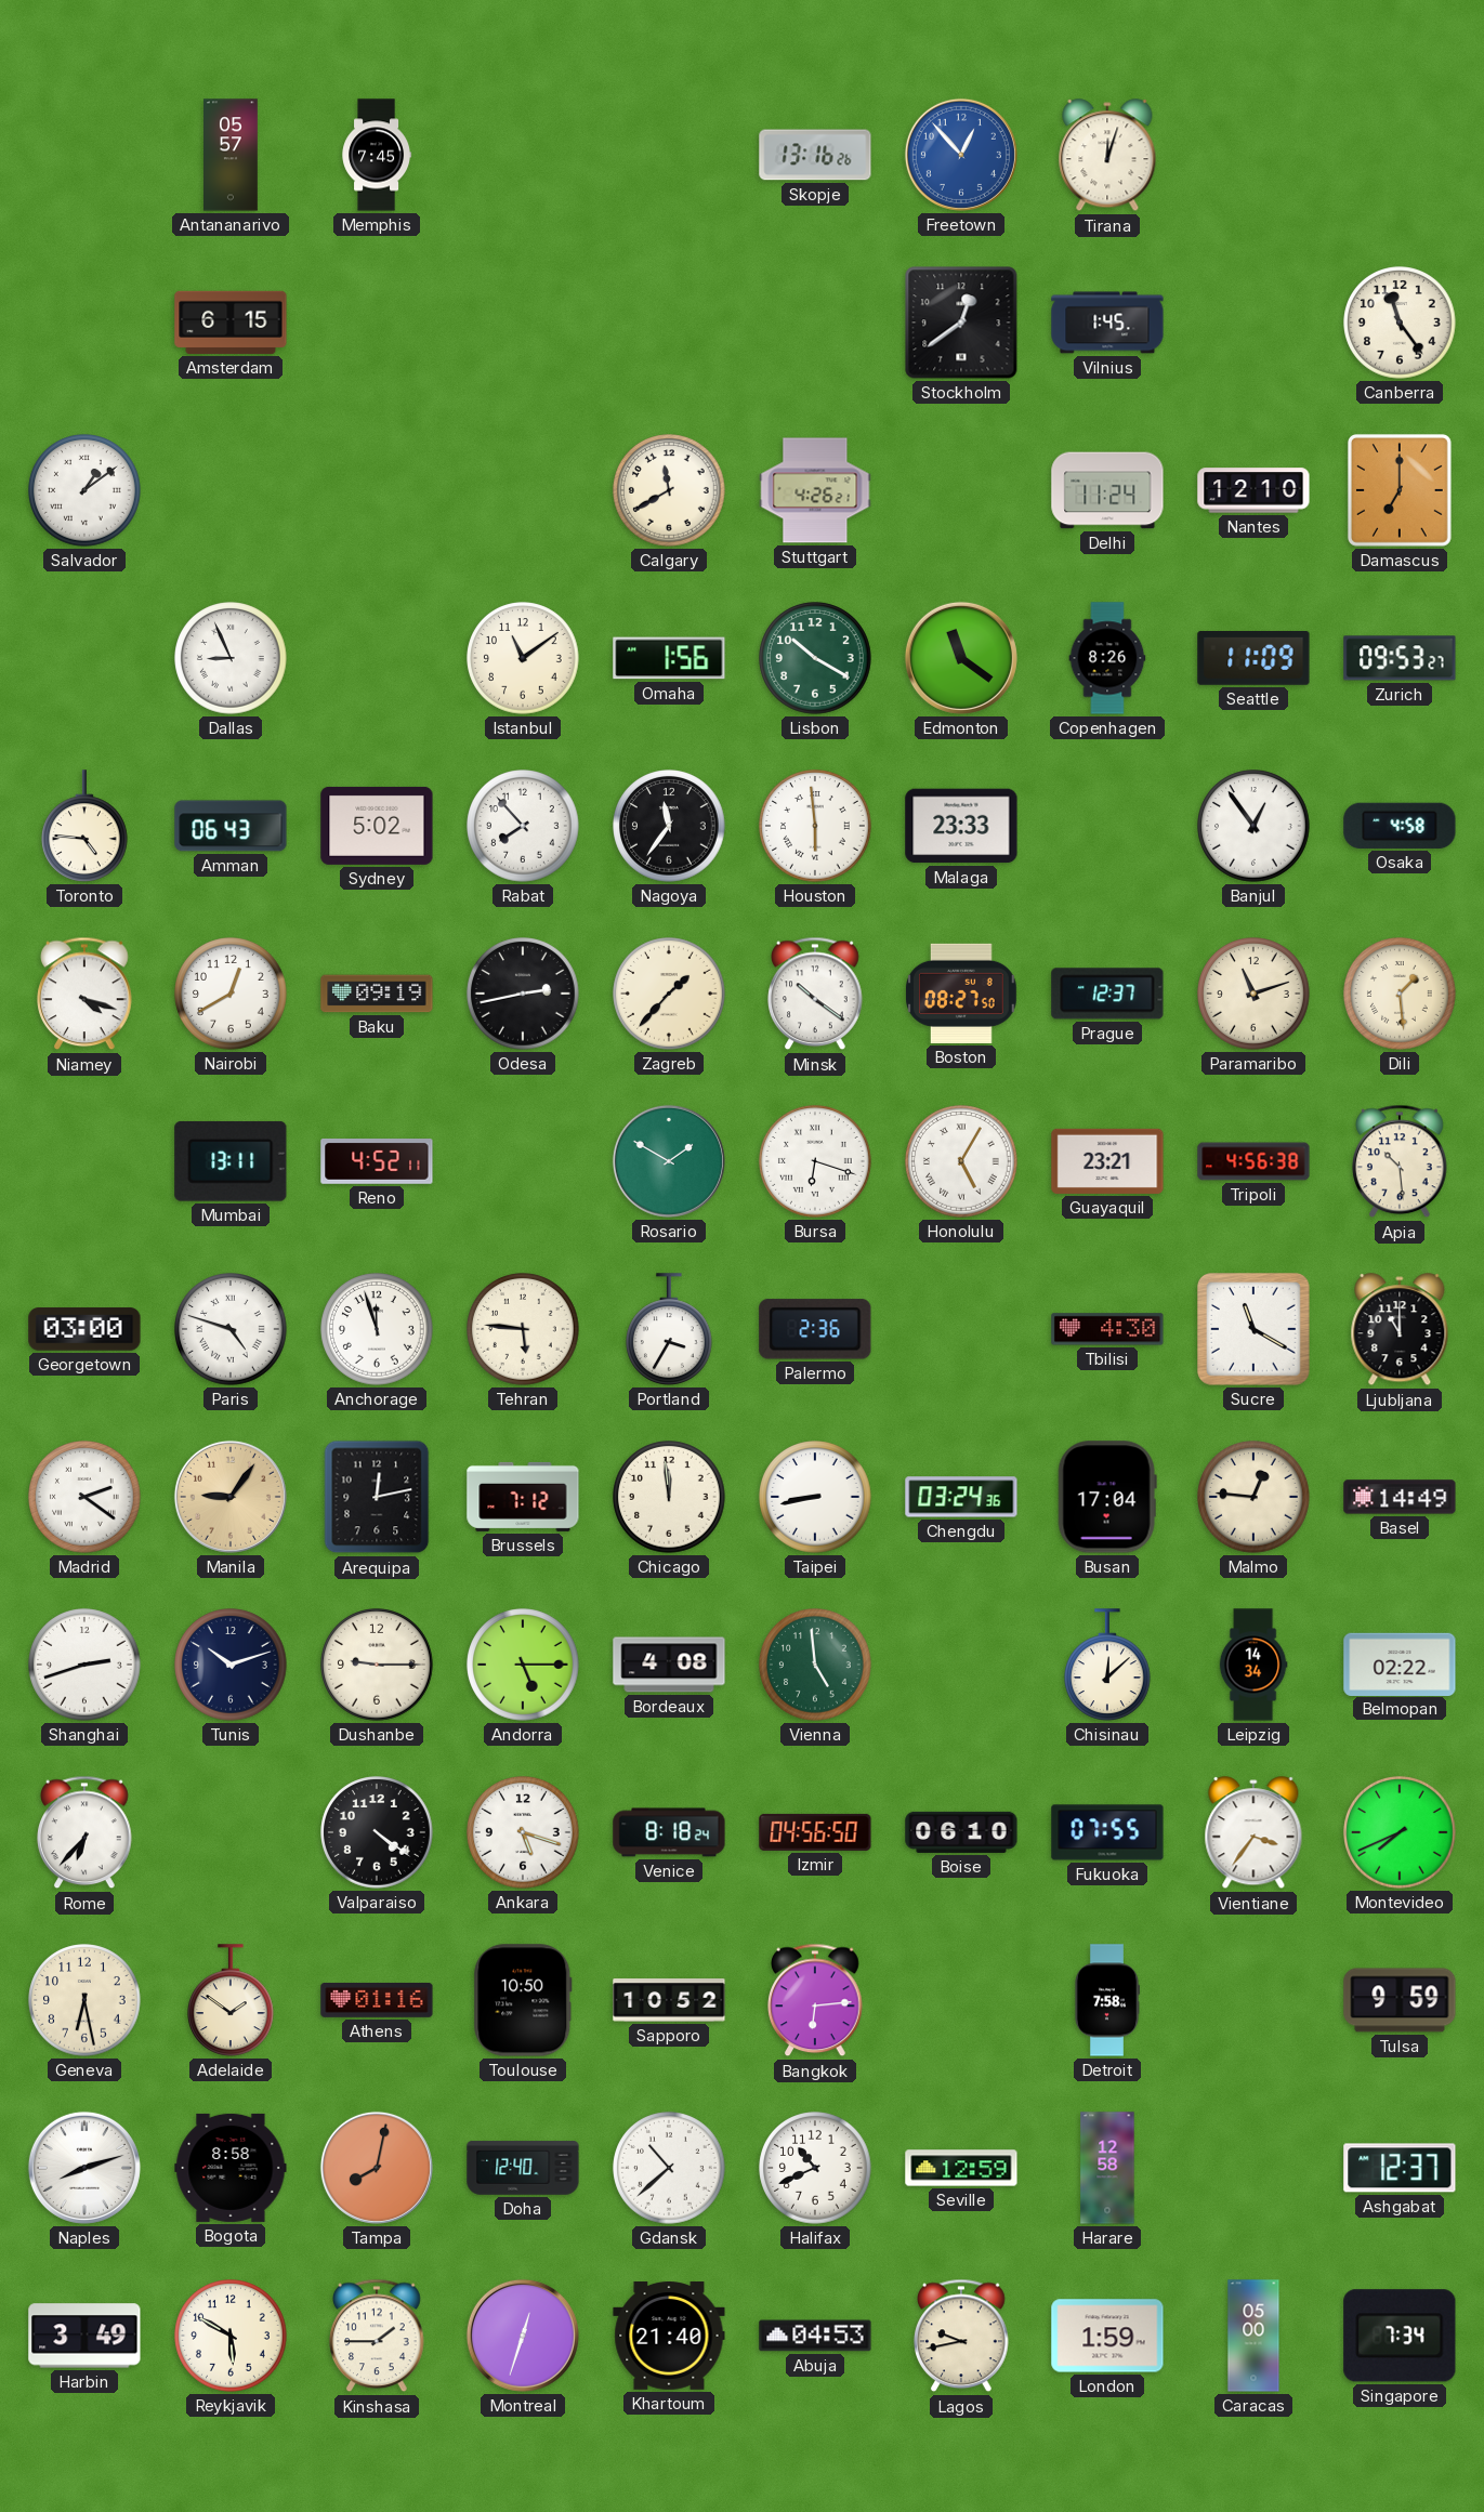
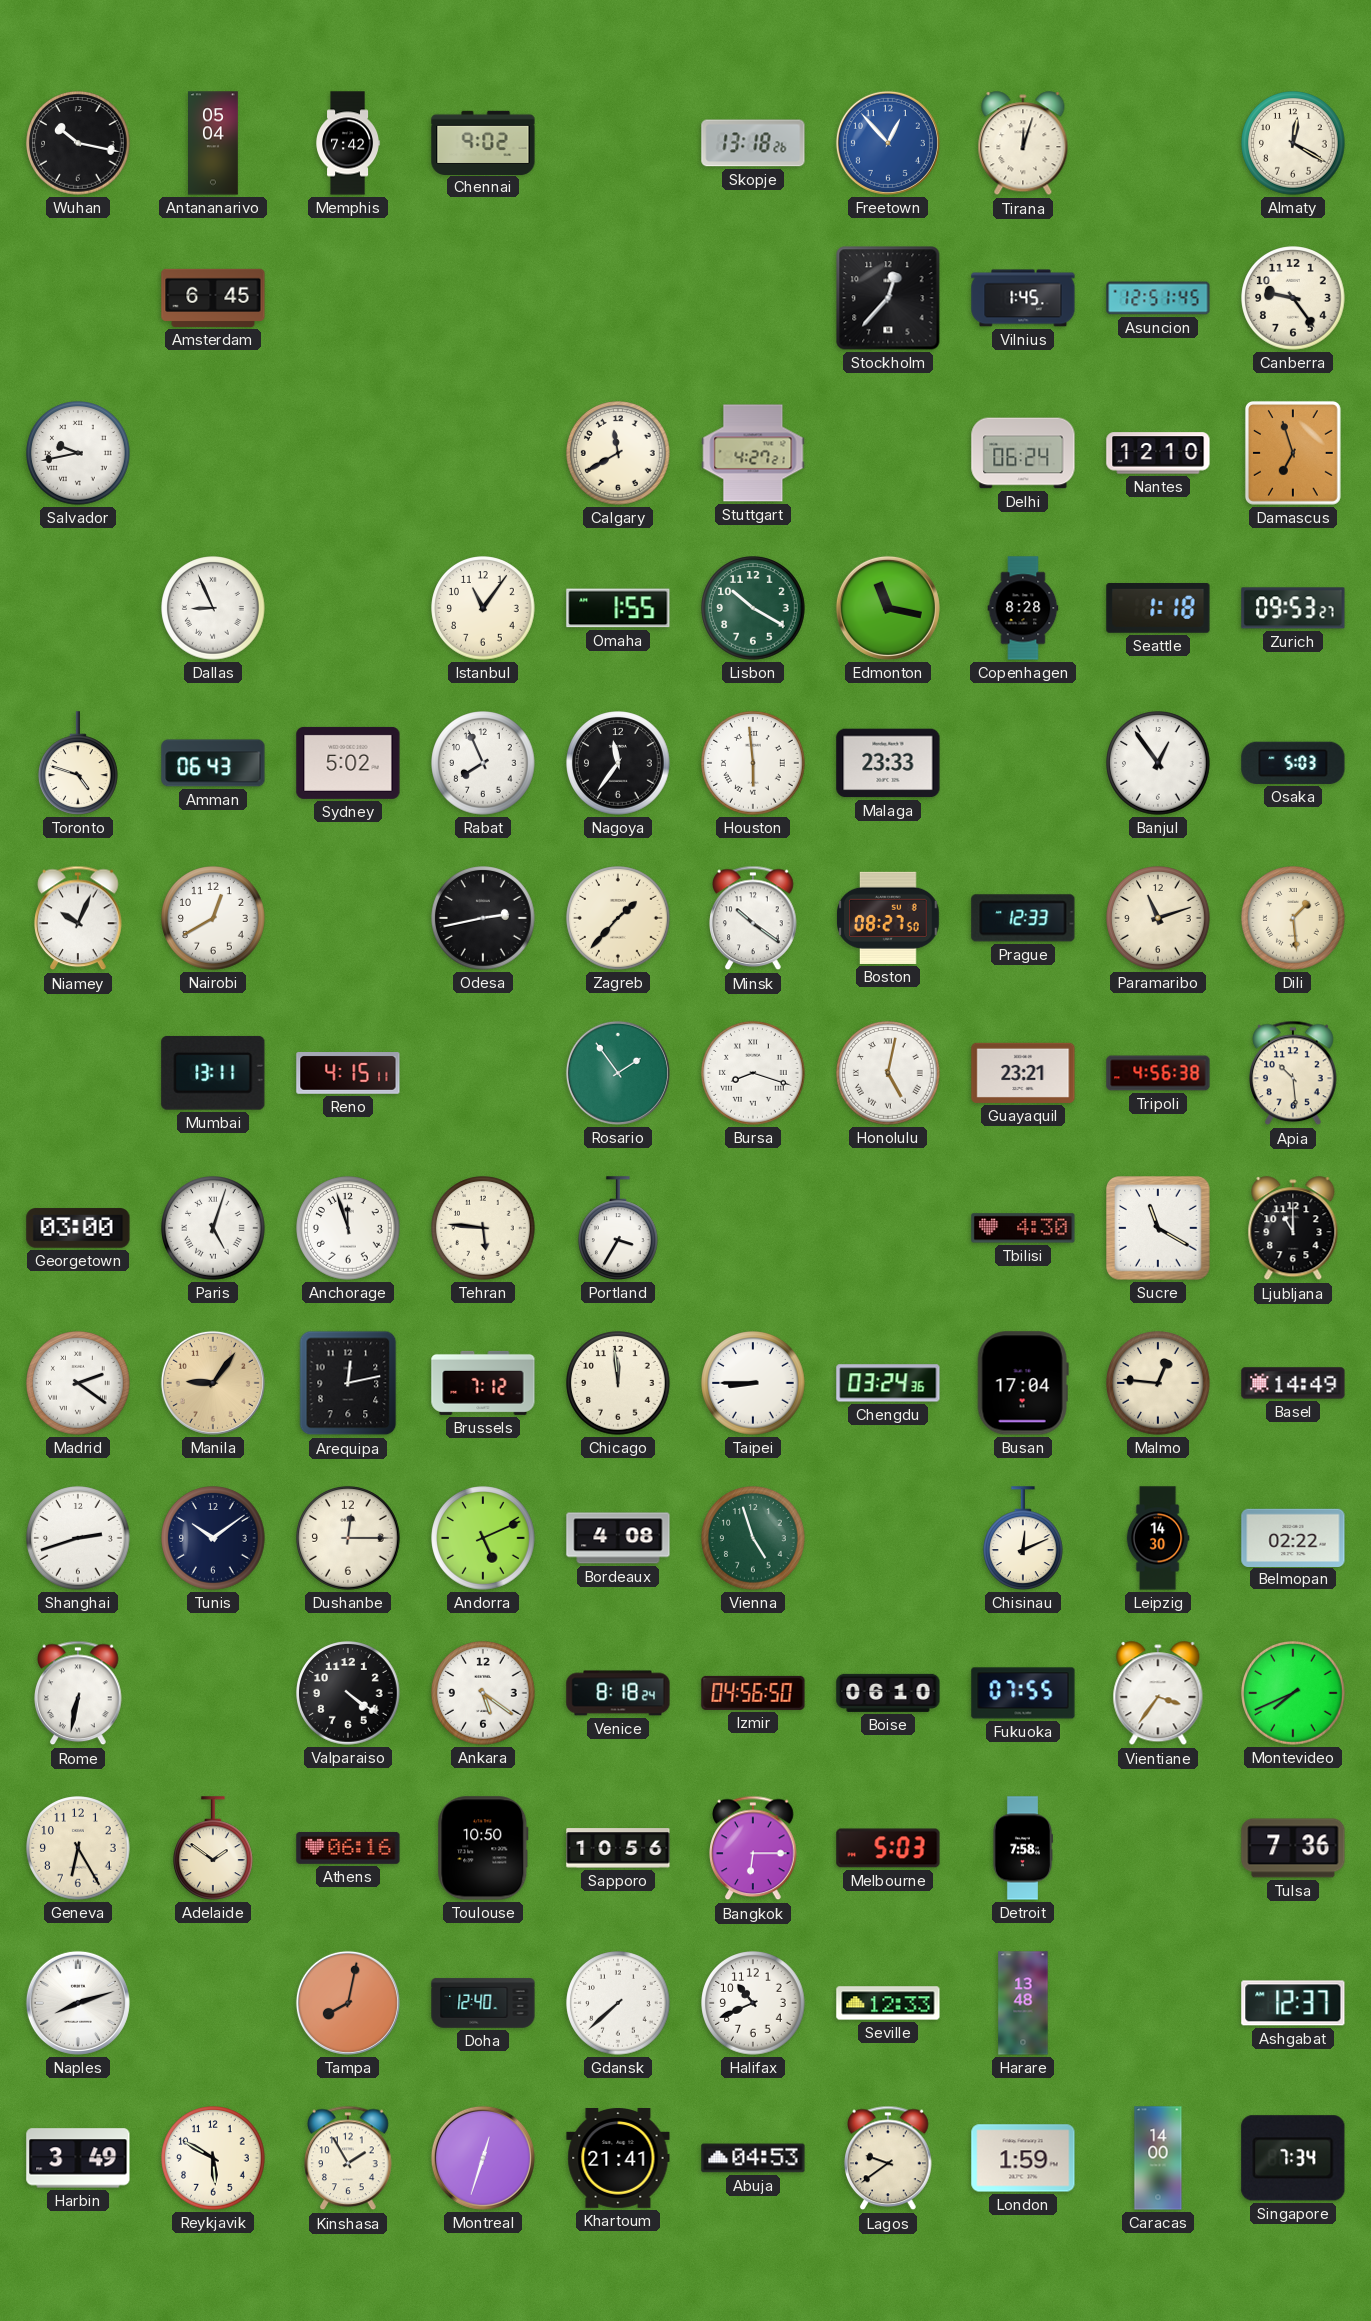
Wuhan: none -> 10:17
Antananarivo: 05:57 -> 05:04
Memphis: 7:45 -> 7:42
Chennai: none -> 9:02
Skopje: 13:16 -> 13:18
Almaty: none -> 12:20
Amsterdam: 6:15 -> 6:45
Stockholm: 12:39 -> 12:37
Asuncion: none -> 12:51
Canberra: 11:24 -> 9:24
Salvador: 1:09 -> 9:43
Stuttgart: 4:26 -> 4:27
Delhi: 11:24 -> 06:24
Damascus: 7:00 -> 6:57
Istanbul: 11:09 -> 11:06
Omaha: 1:56 -> 1:55
Edmonton: 11:21 -> 11:17
Copenhagen: 8:26 -> 8:28
Seattle: 11:09 -> 1:18
Toronto: 4:46 -> 4:48
Rabat: 7:53 -> 7:56
Osaka: 4:58 -> 5:03
Niamey: 4:18 -> 10:04
Baku: 09:19 -> none
Prague: 12:37 -> 12:33
Reno: 4:52 -> 4:15
Rosario: 1:50 -> 1:54
Bursa: 6:18 -> 8:18
Honolulu: 5:05 -> 5:02
Paris: 4:48 -> 5:03
Palermo: 2:36 -> none
Taipei: 8:43 -> 8:45
Tunis: 10:12 -> 10:09
Dushanbe: 9:15 -> 12:15
Andorra: 5:15 -> 5:11
Vienna: 4:59 -> 4:57
Chisinau: 12:08 -> 12:11
Leipzig: 14:34 -> 14:30
Rome: 6:37 -> 6:32
Ankara: 5:18 -> 5:21
Geneva: 6:28 -> 6:25
Athens: 01:16 -> 06:16
Sapporo: 10:52 -> 10:56
Bangkok: 6:14 -> 6:15
Melbourne: none -> 5:03
Tulsa: 9:59 -> 7:36
Bogota: 8:58 -> none
Gdansk: 10:38 -> 7:38
Seville: 12:59 -> 12:33
Harare: 12:58 -> 13:48
Kinshasa: 1:45 -> 1:55
Khartoum: 21:40 -> 21:41
Lagos: 9:43 -> 9:39
Caracas: 05:00 -> 14:00
